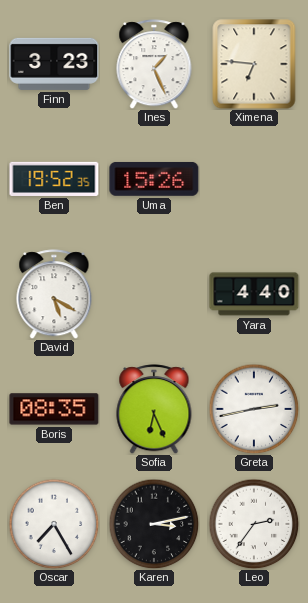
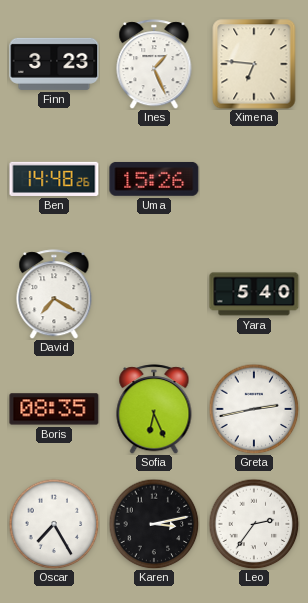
Ben: 19:52 -> 14:48
David: 5:20 -> 7:20
Yara: 4:40 -> 5:40
